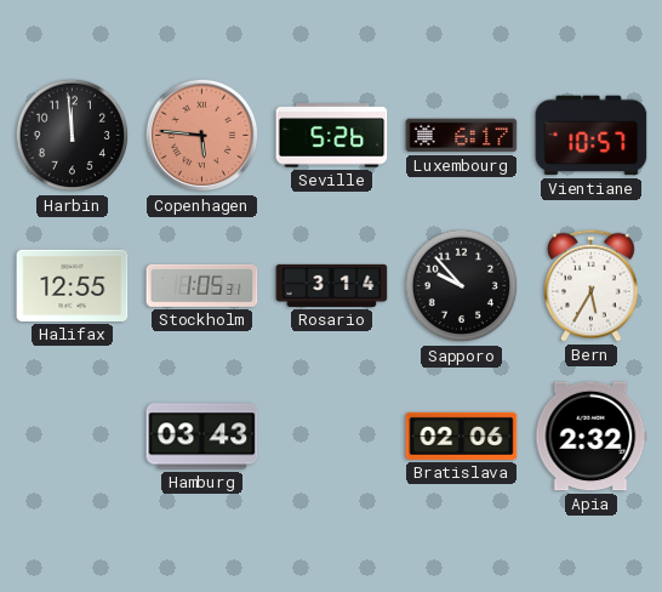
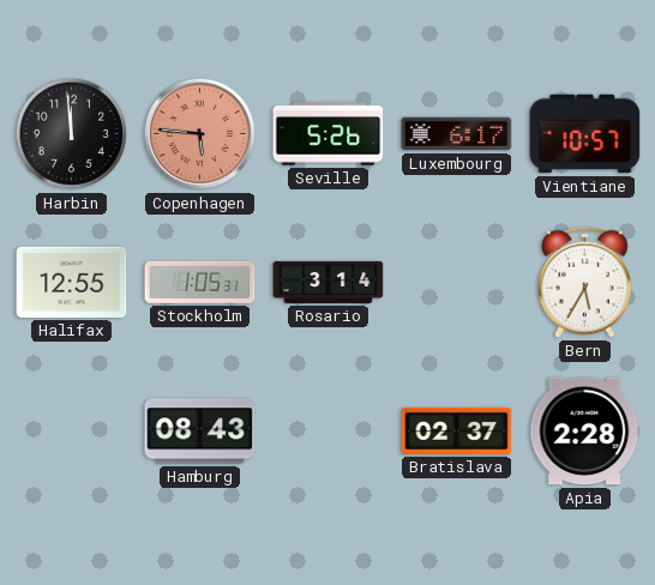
Sapporo: 9:53 -> none
Hamburg: 03:43 -> 08:43
Bratislava: 02:06 -> 02:37
Apia: 2:32 -> 2:28
